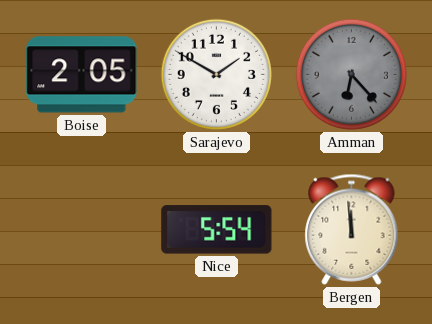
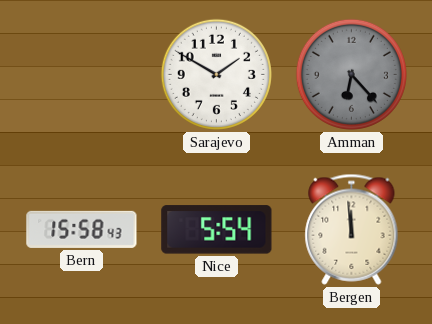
Boise: 2:05 -> none
Bern: none -> 15:58
